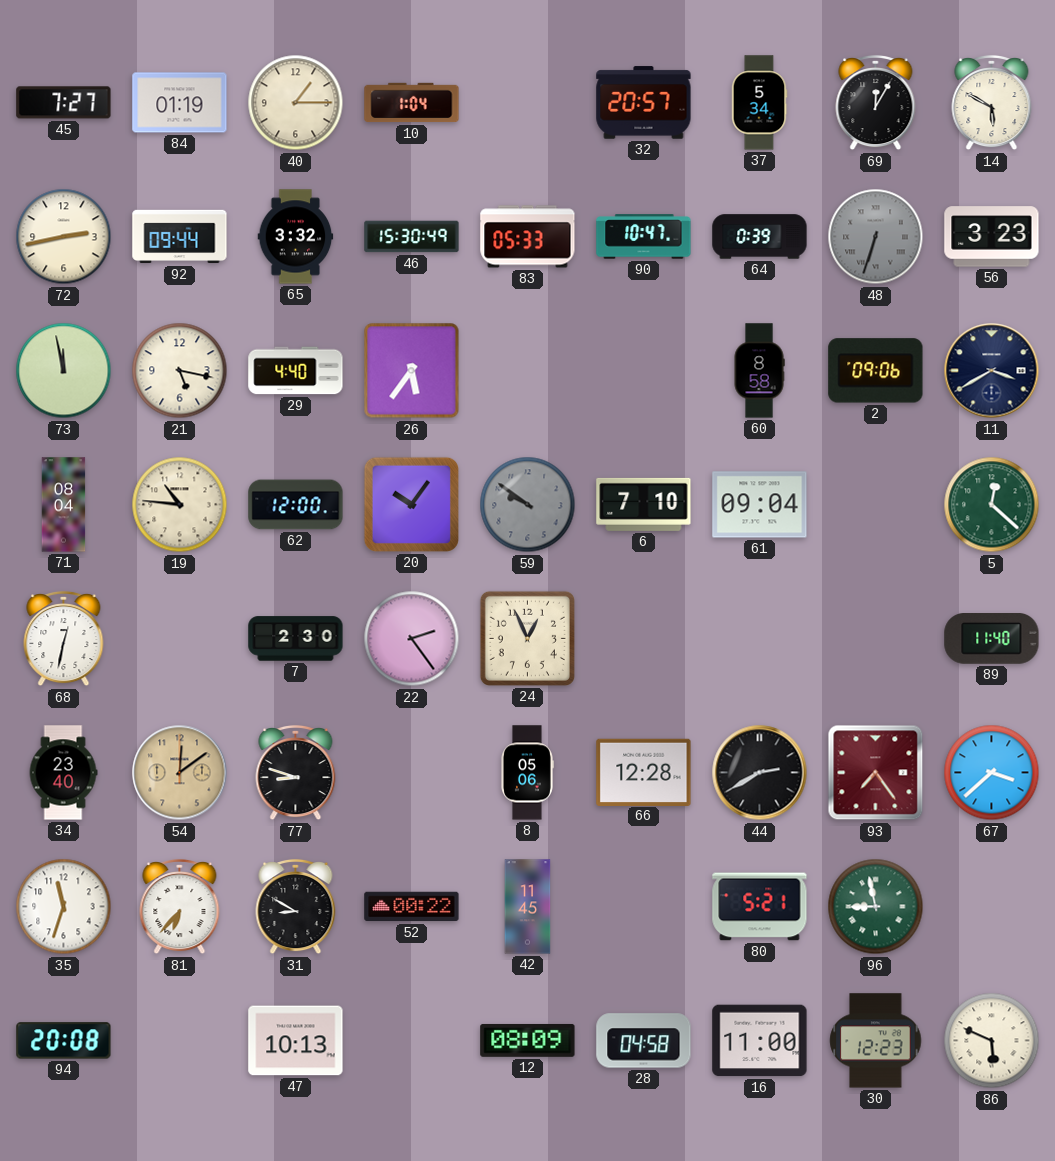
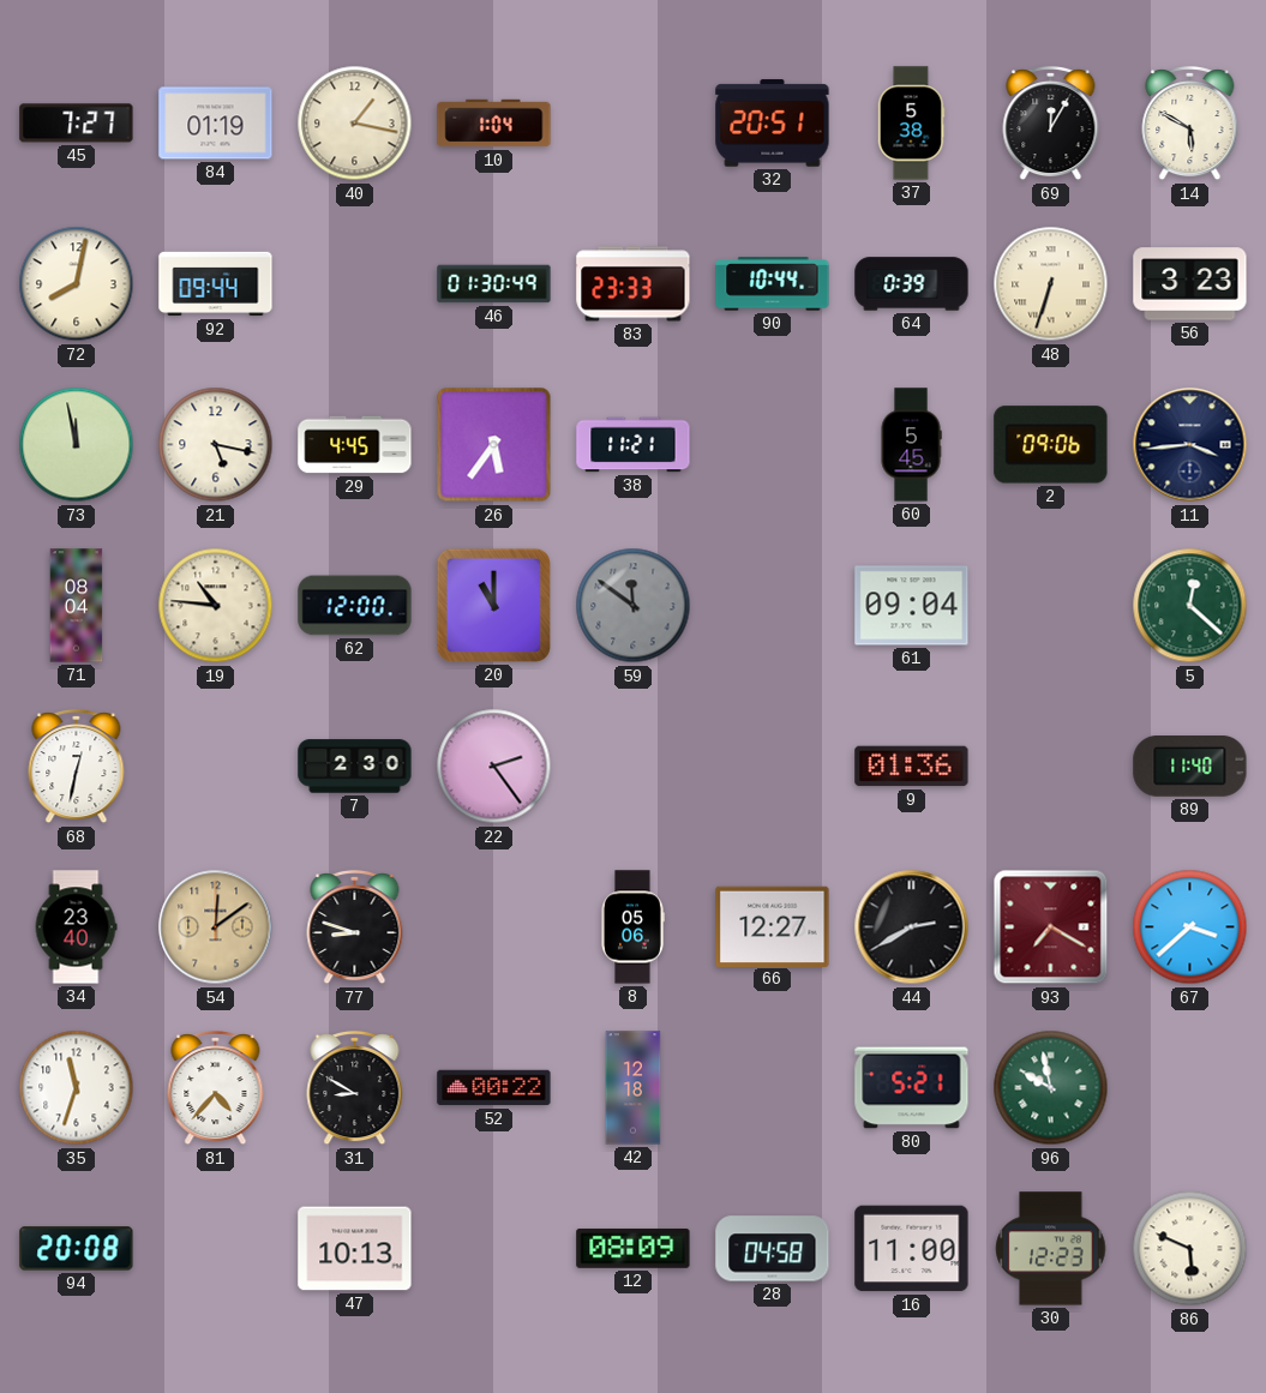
40: 1:15 -> 1:17
32: 20:57 -> 20:51
37: 5:34 -> 5:38
72: 2:43 -> 8:02
65: 3:32 -> none
46: 15:30 -> 01:30
83: 05:33 -> 23:33
90: 10:47 -> 10:44
48 dial: grey -> cream
29: 4:40 -> 4:45
38: none -> 11:21
60: 8:58 -> 5:45
11: 3:40 -> 3:44
20: 10:06 -> 11:00
59: 9:51 -> 11:51
6: 7:10 -> none
24: 12:56 -> none
9: none -> 01:36
66: 12:28 -> 12:27
93: 7:24 -> 7:20
81: 6:37 -> 4:37
42: 11:45 -> 12:18
96: 8:58 -> 9:58
